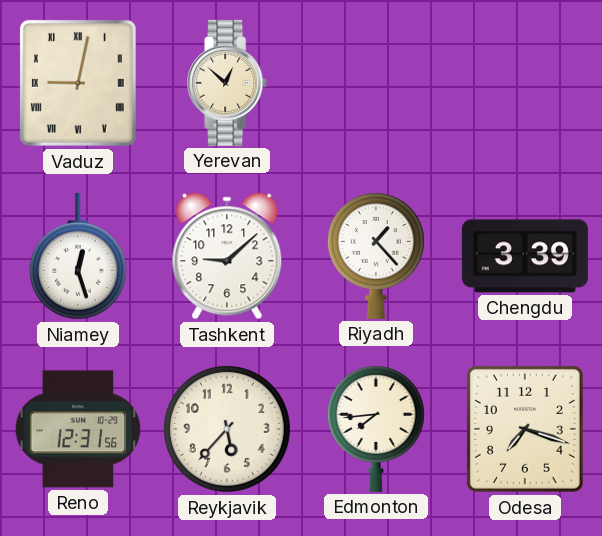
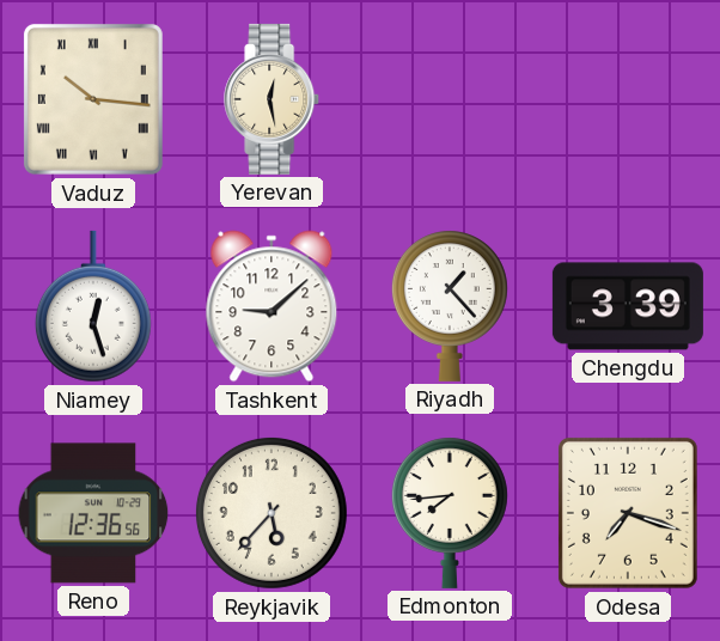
Vaduz: 9:02 -> 10:16
Yerevan: 12:52 -> 12:28
Reno: 12:31 -> 12:36
